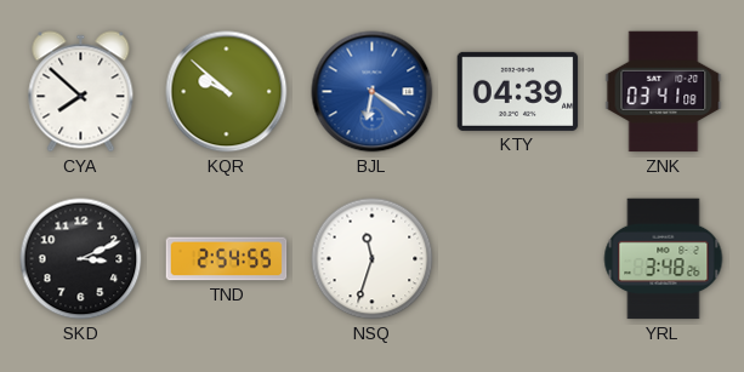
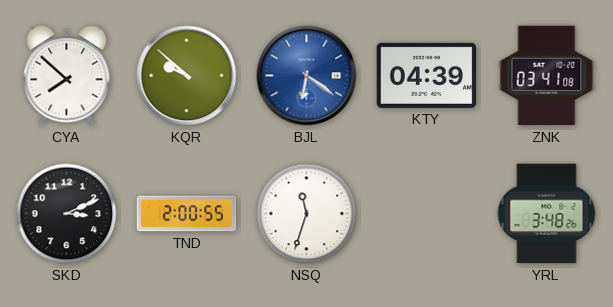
TND: 2:54 -> 2:00
